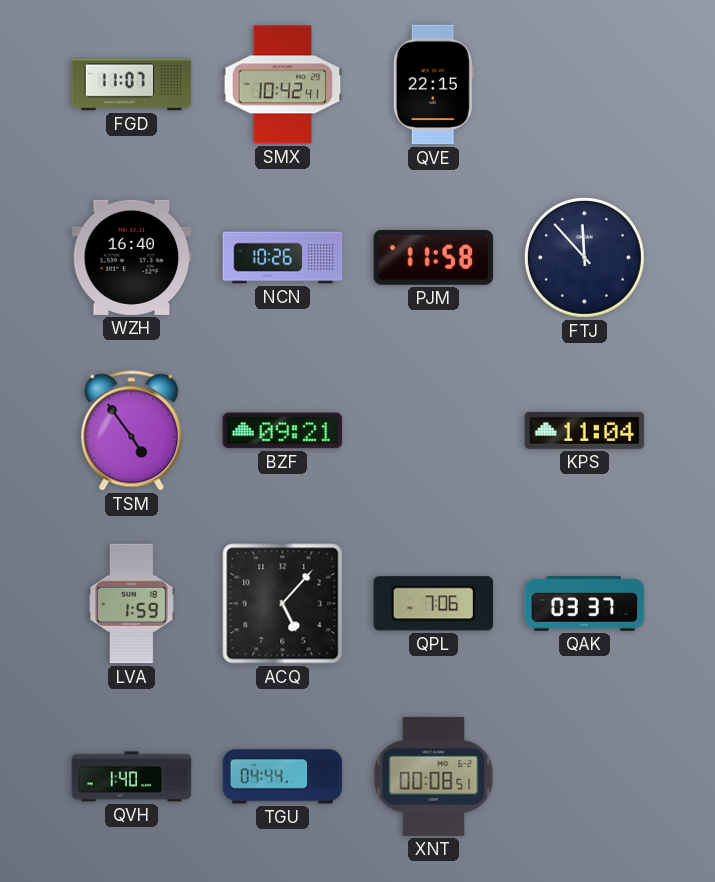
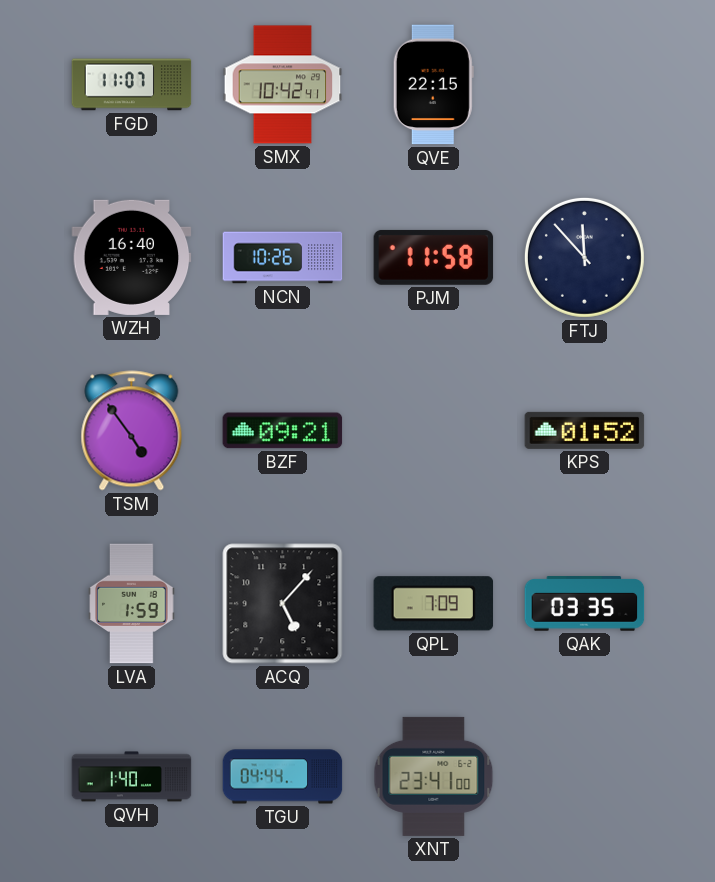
KPS: 11:04 -> 01:52
QPL: 7:06 -> 7:09
QAK: 03:37 -> 03:35
XNT: 00:08 -> 23:41
